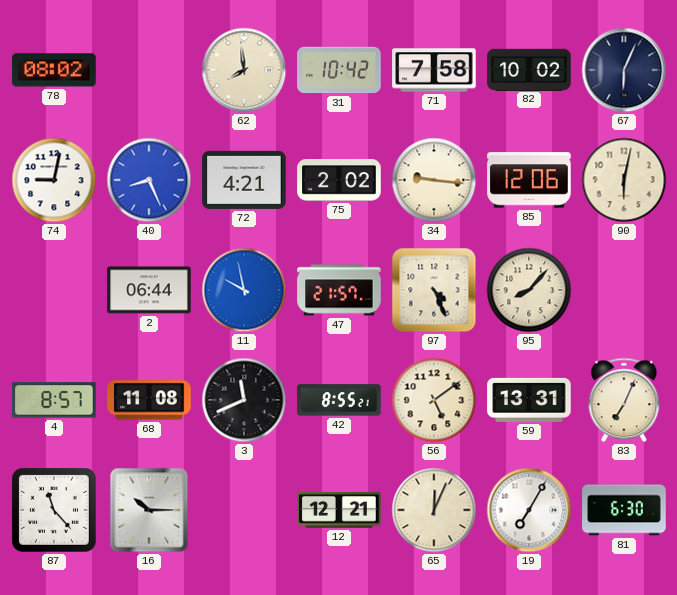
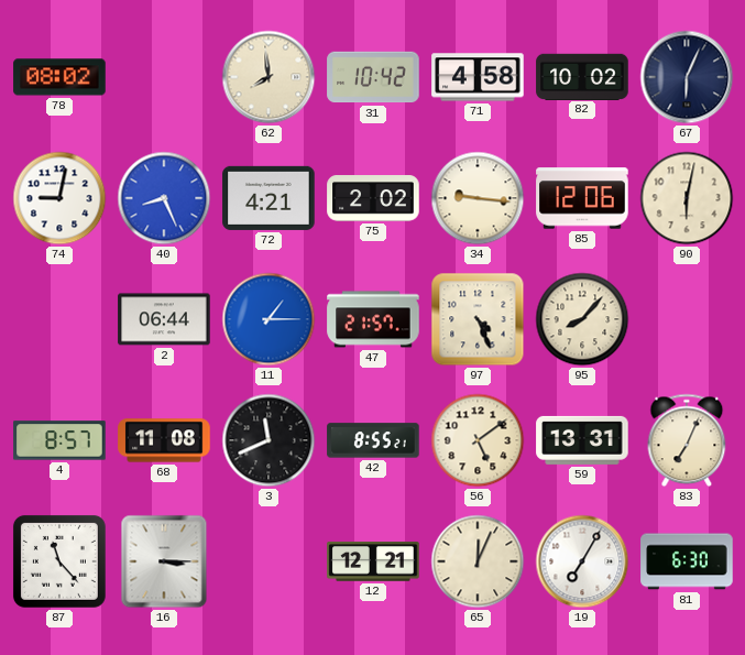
71: 7:58 -> 4:58
11: 9:58 -> 1:15
16: 10:15 -> 3:15
